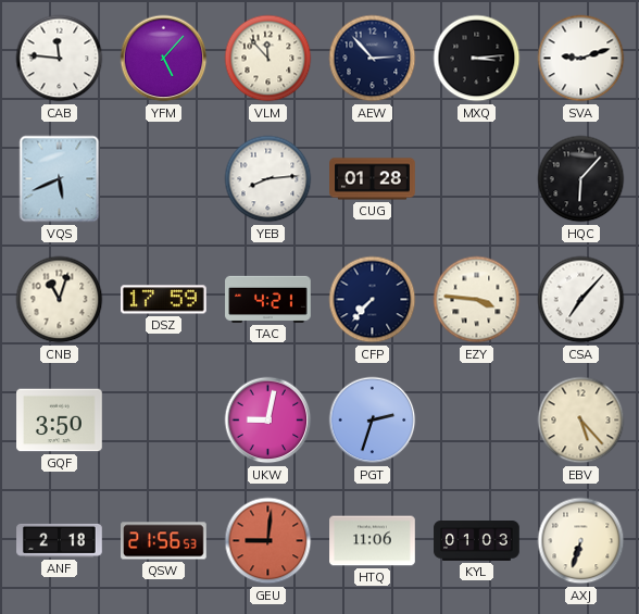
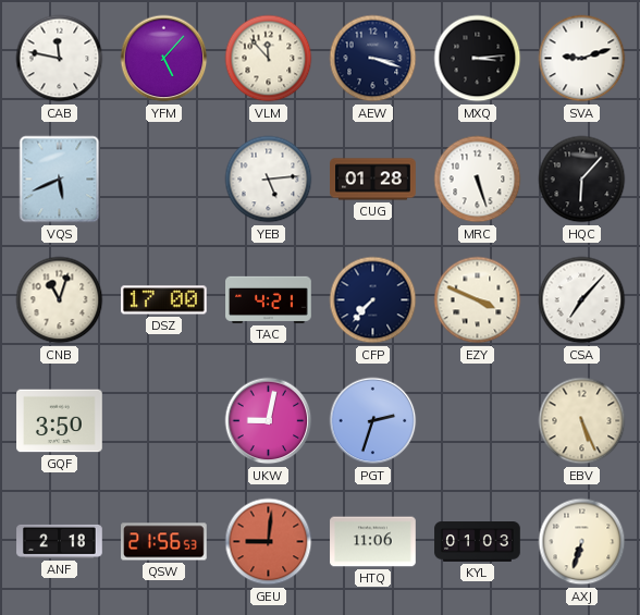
CAB: 11:46 -> 11:47
AEW: 2:53 -> 3:18
YEB: 8:14 -> 5:14
MRC: none -> 5:27
DSZ: 17:59 -> 17:00
EZY: 3:46 -> 3:49
EBV: 5:23 -> 5:26
